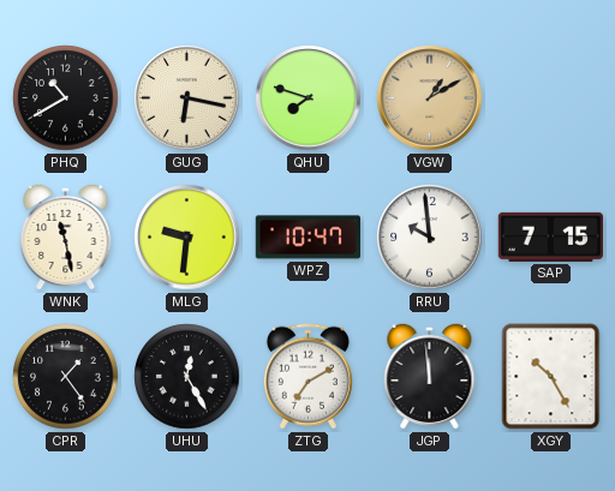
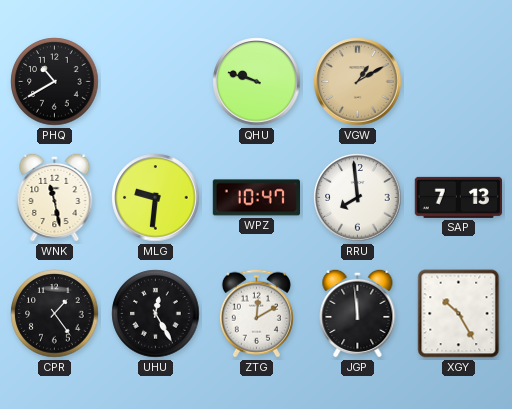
GUG: 6:17 -> none
QHU: 7:48 -> 9:48
RRU: 9:59 -> 7:59
SAP: 7:15 -> 7:13
ZTG: 7:10 -> 12:10
